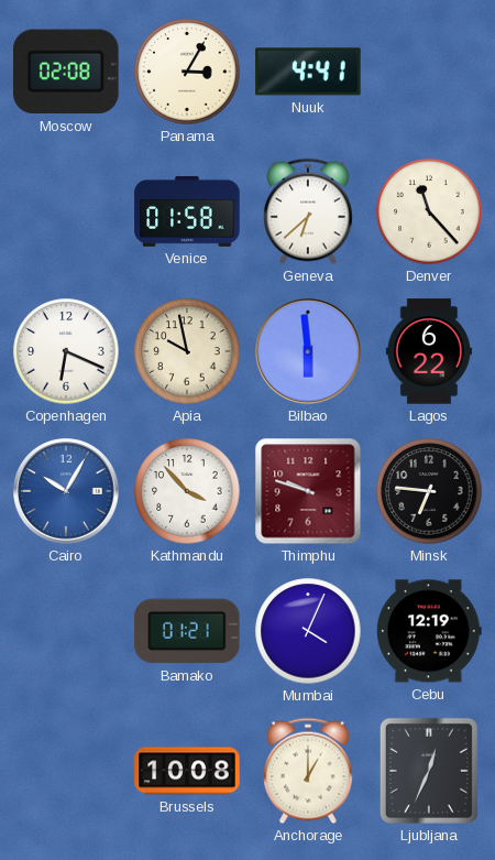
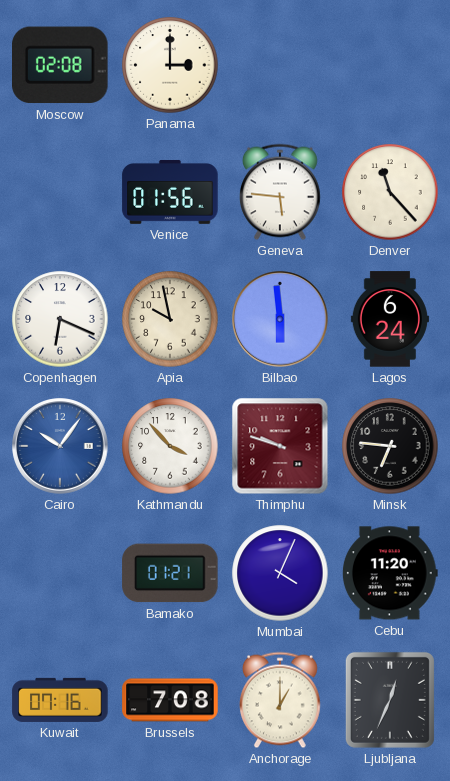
Panama: 3:05 -> 3:00
Nuuk: 4:41 -> none
Venice: 01:58 -> 01:56
Geneva: 6:38 -> 5:46
Lagos: 6:22 -> 6:24
Cairo: 10:05 -> 10:06
Cebu: 12:19 -> 11:20
Kuwait: none -> 07:16
Brussels: 10:08 -> 7:08
